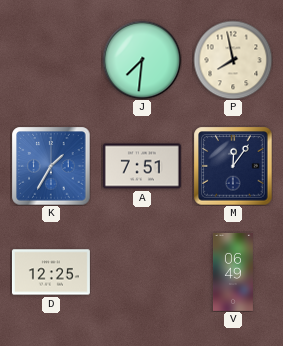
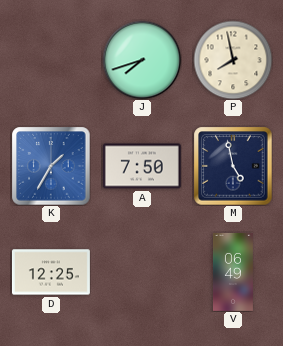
J: 7:31 -> 7:42
A: 7:51 -> 7:50
M: 12:06 -> 4:58
